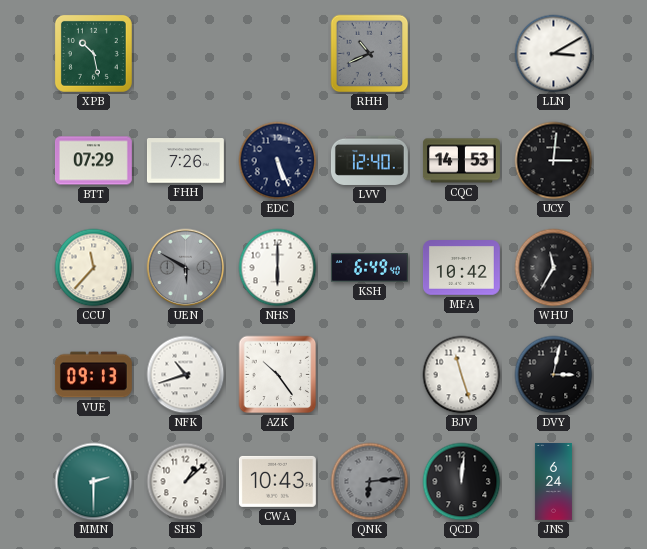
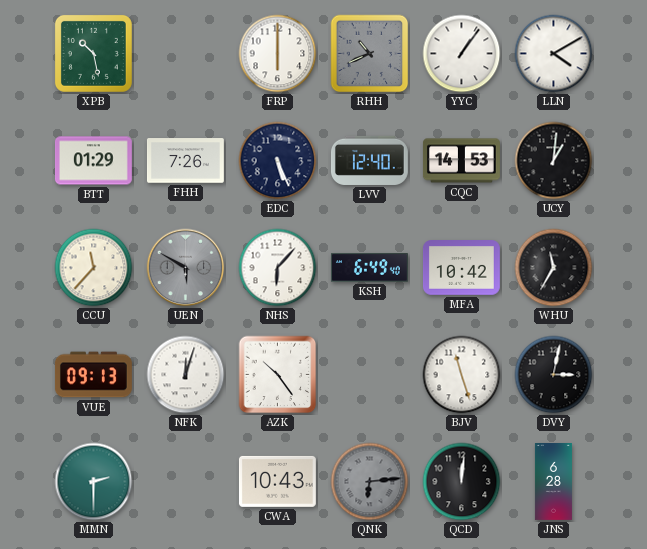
FRP: none -> 6:00
YYC: none -> 1:06
LLN: 3:10 -> 4:10
BTT: 07:29 -> 01:29
UCY: 3:01 -> 1:01
NHS: 6:00 -> 6:07
NFK: 10:42 -> 12:03
SHS: 1:08 -> none
JNS: 6:24 -> 6:28
